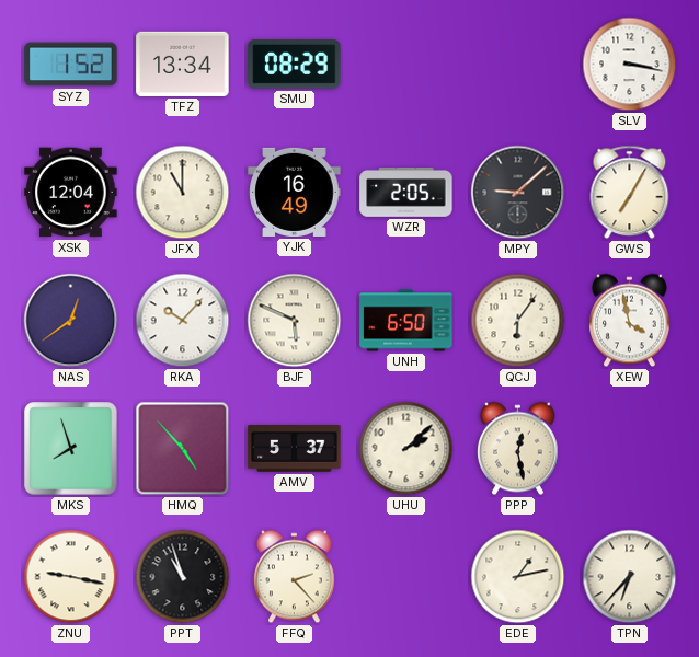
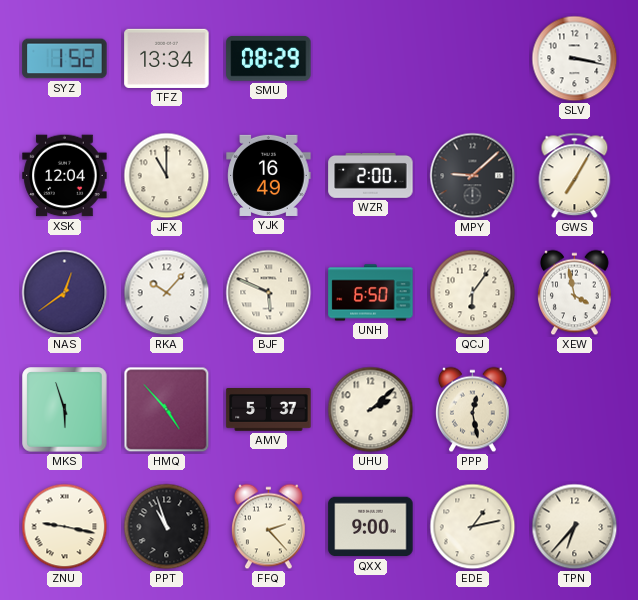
WZR: 2:05 -> 2:00
MKS: 7:57 -> 5:57
QXX: none -> 9:00
